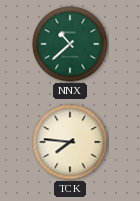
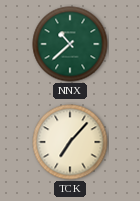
TCK: 7:46 -> 7:07
